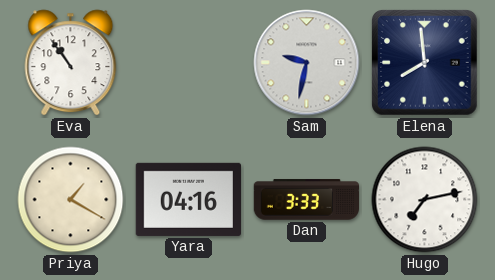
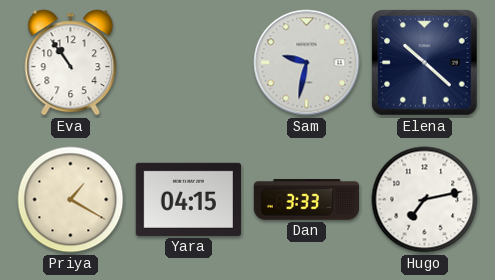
Elena: 7:59 -> 10:22
Yara: 04:16 -> 04:15
